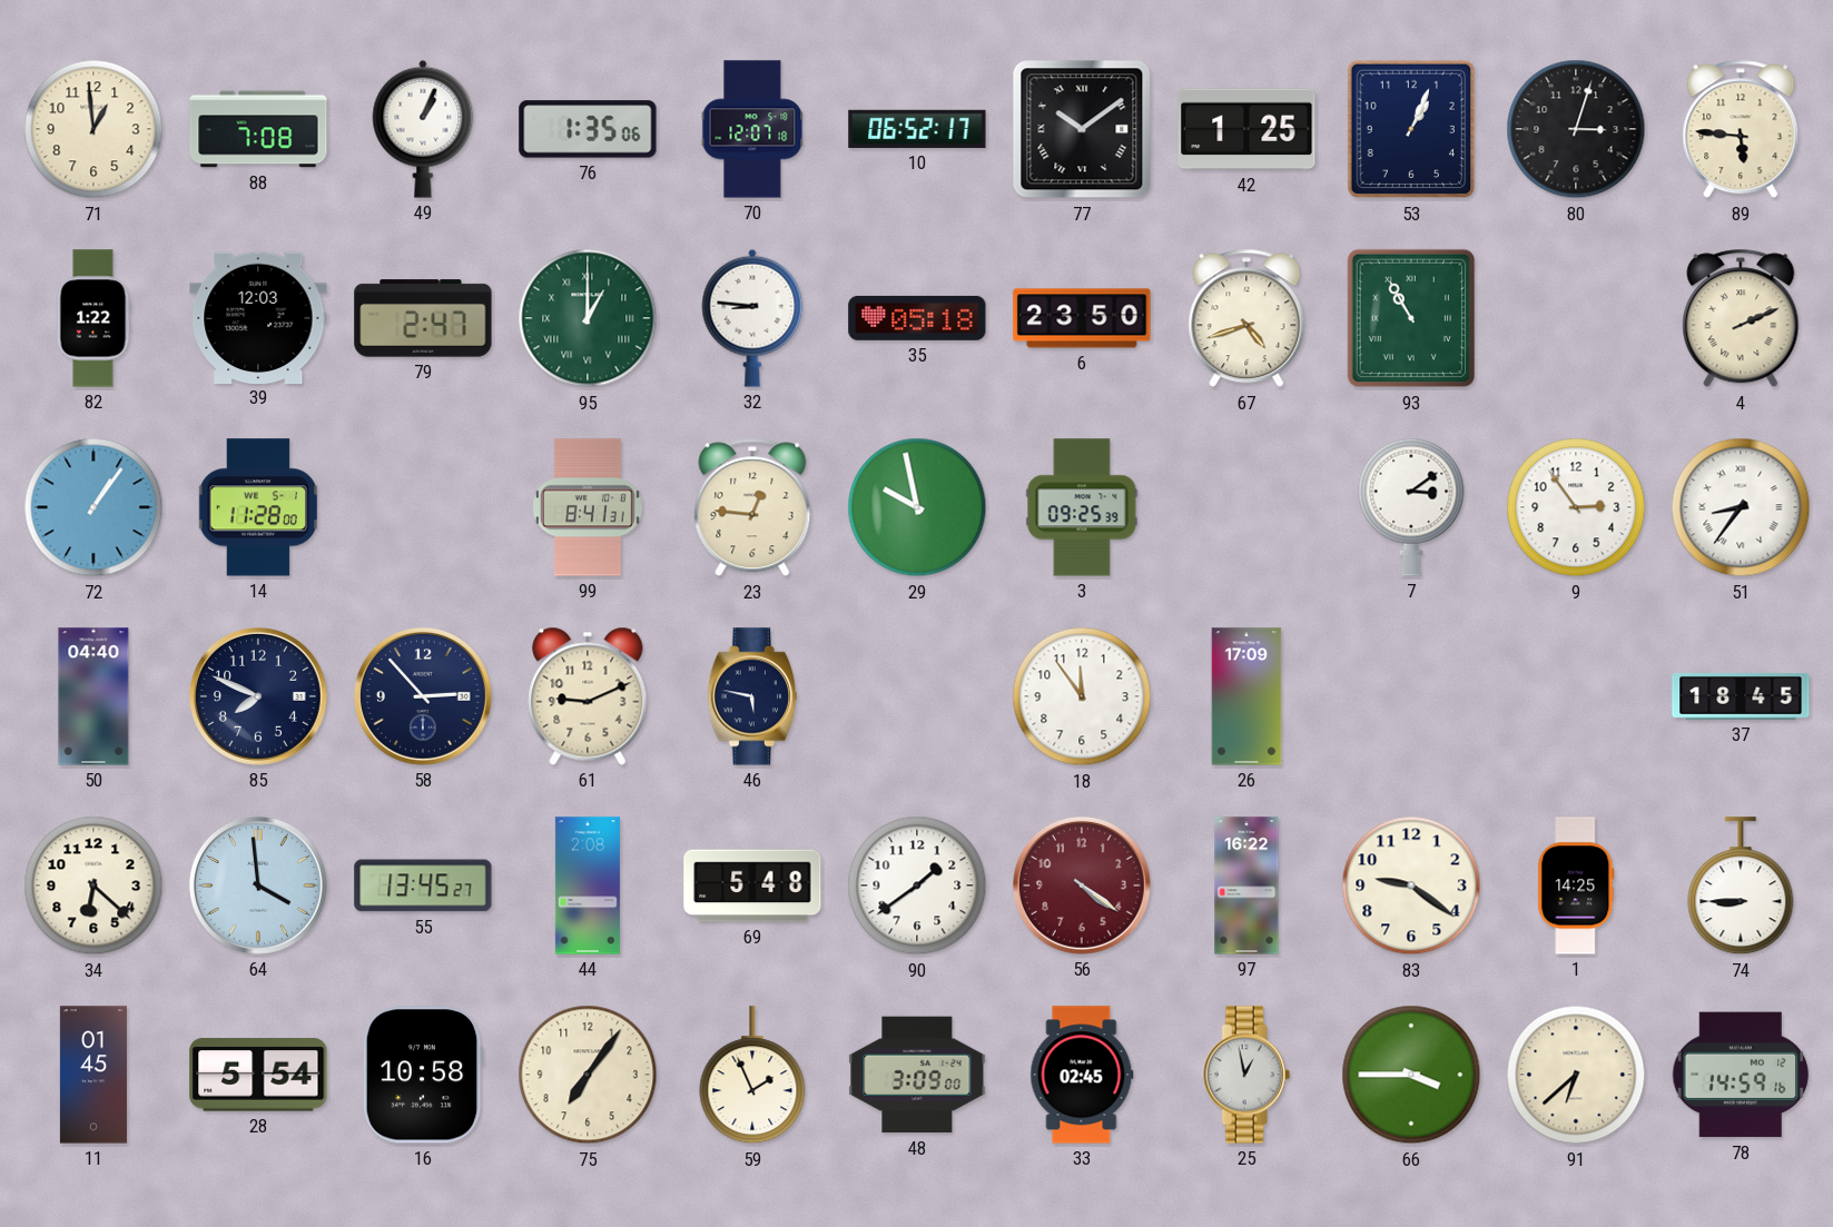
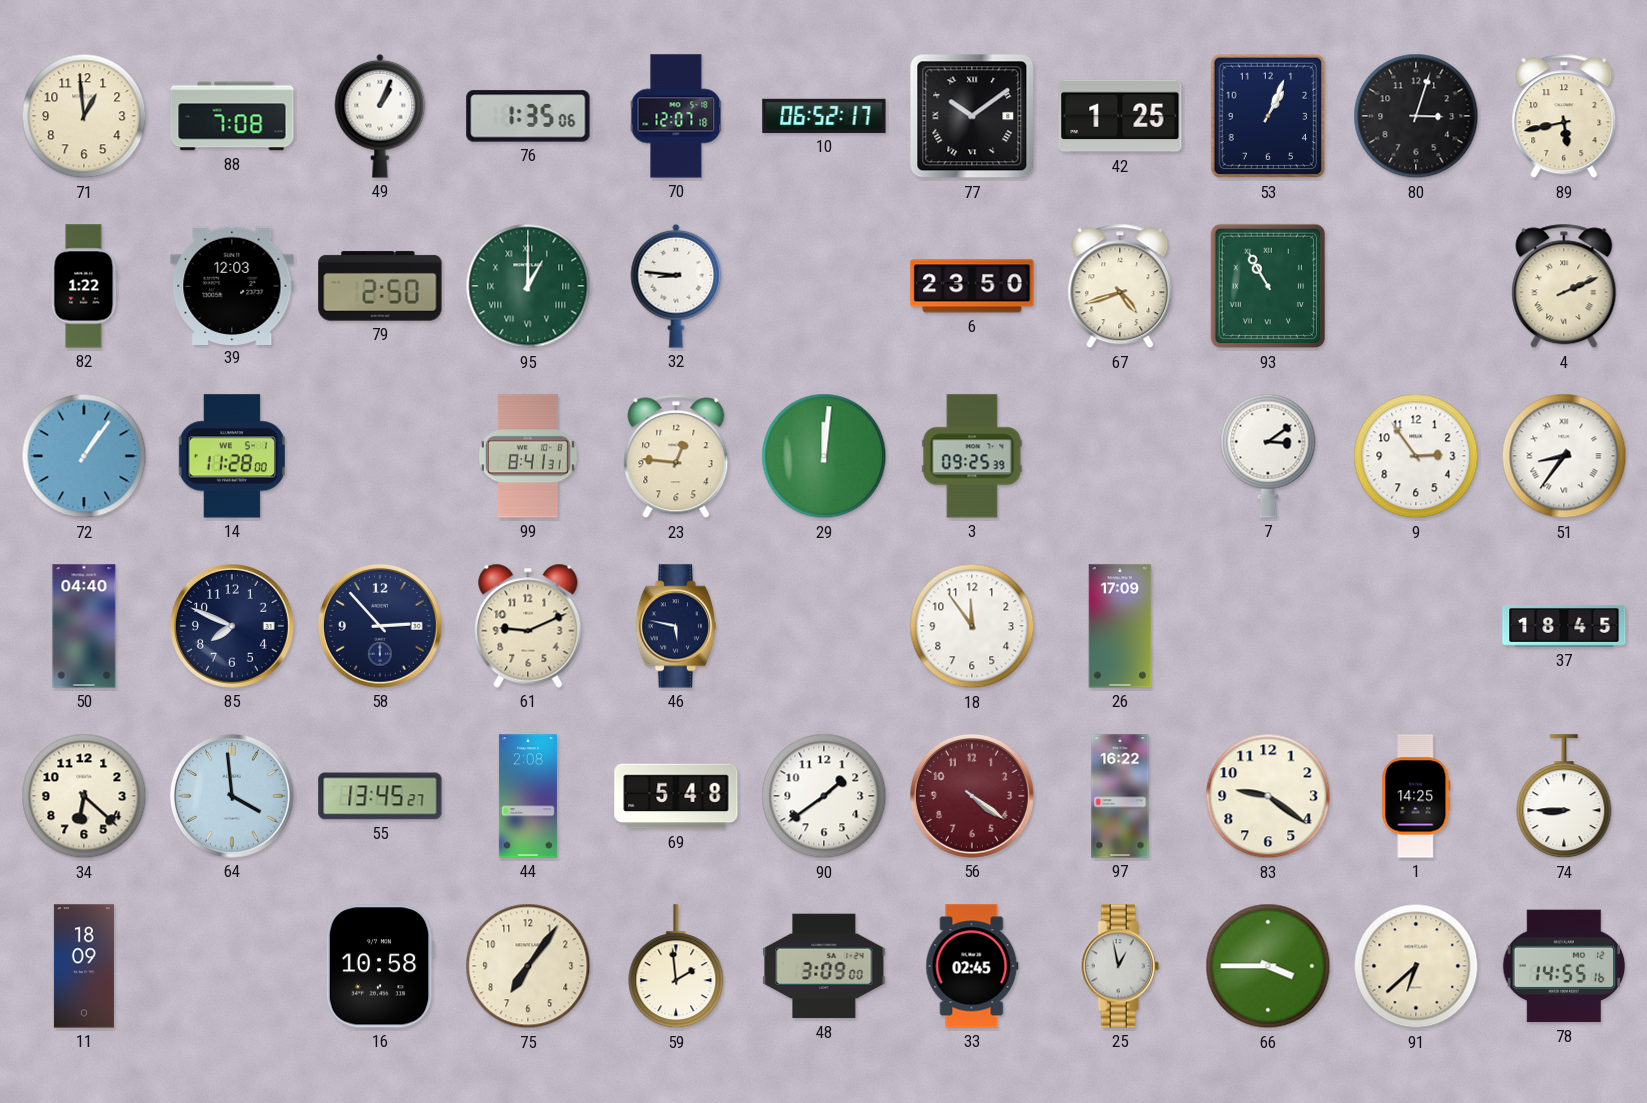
89: 5:46 -> 5:43
79: 2:47 -> 2:50
35: 05:18 -> none
29: 9:58 -> 12:01
11: 01:45 -> 18:09
28: 5:54 -> none
59: 1:56 -> 1:59
78: 14:59 -> 14:55
